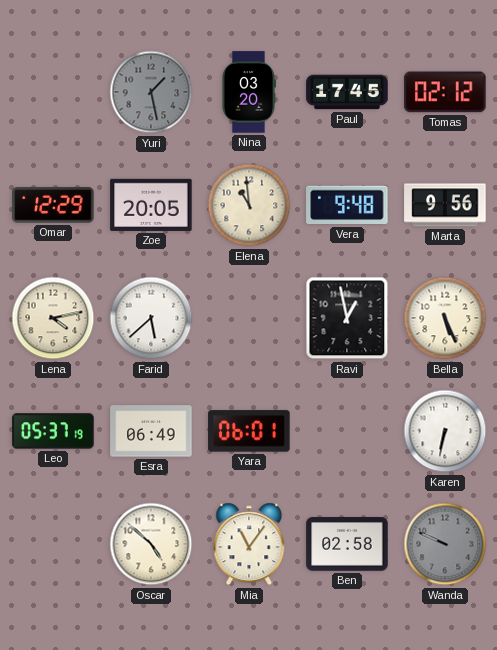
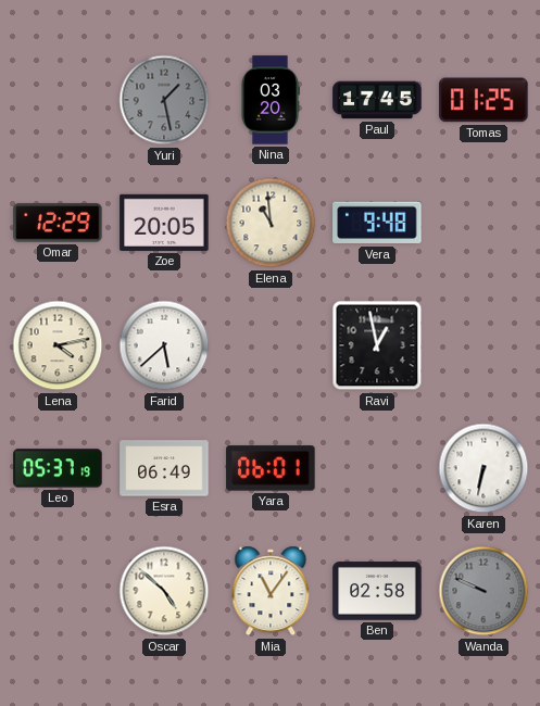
Tomas: 02:12 -> 01:25
Marta: 9:56 -> none
Bella: 5:26 -> none
